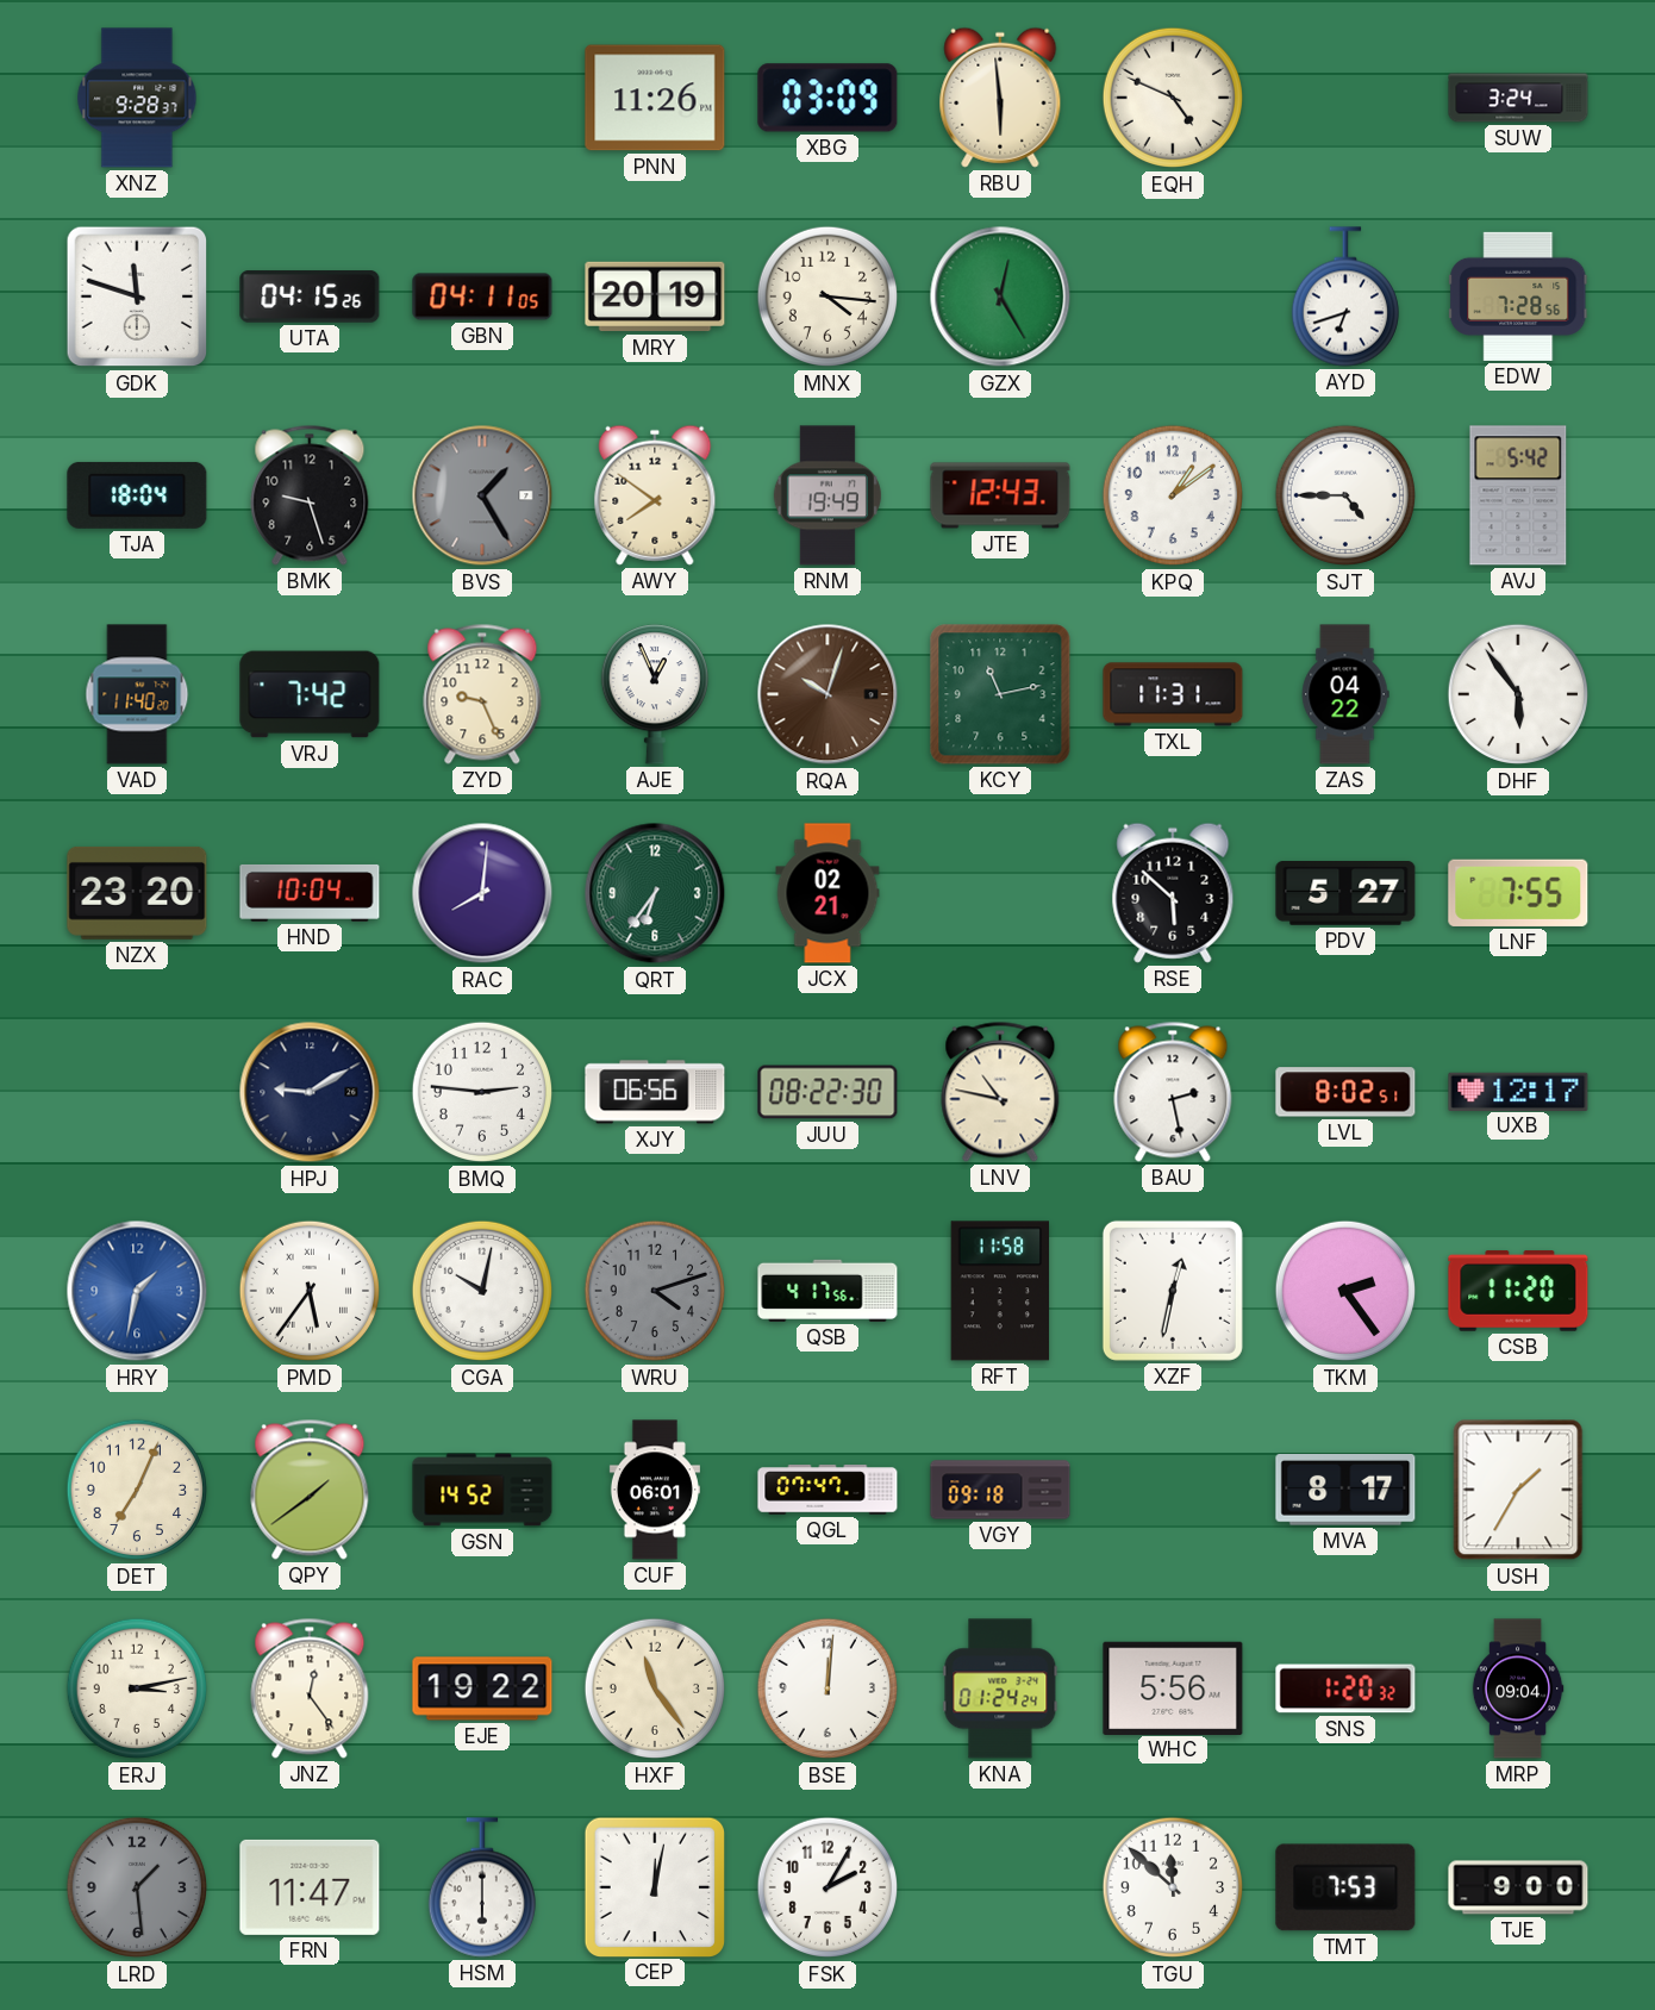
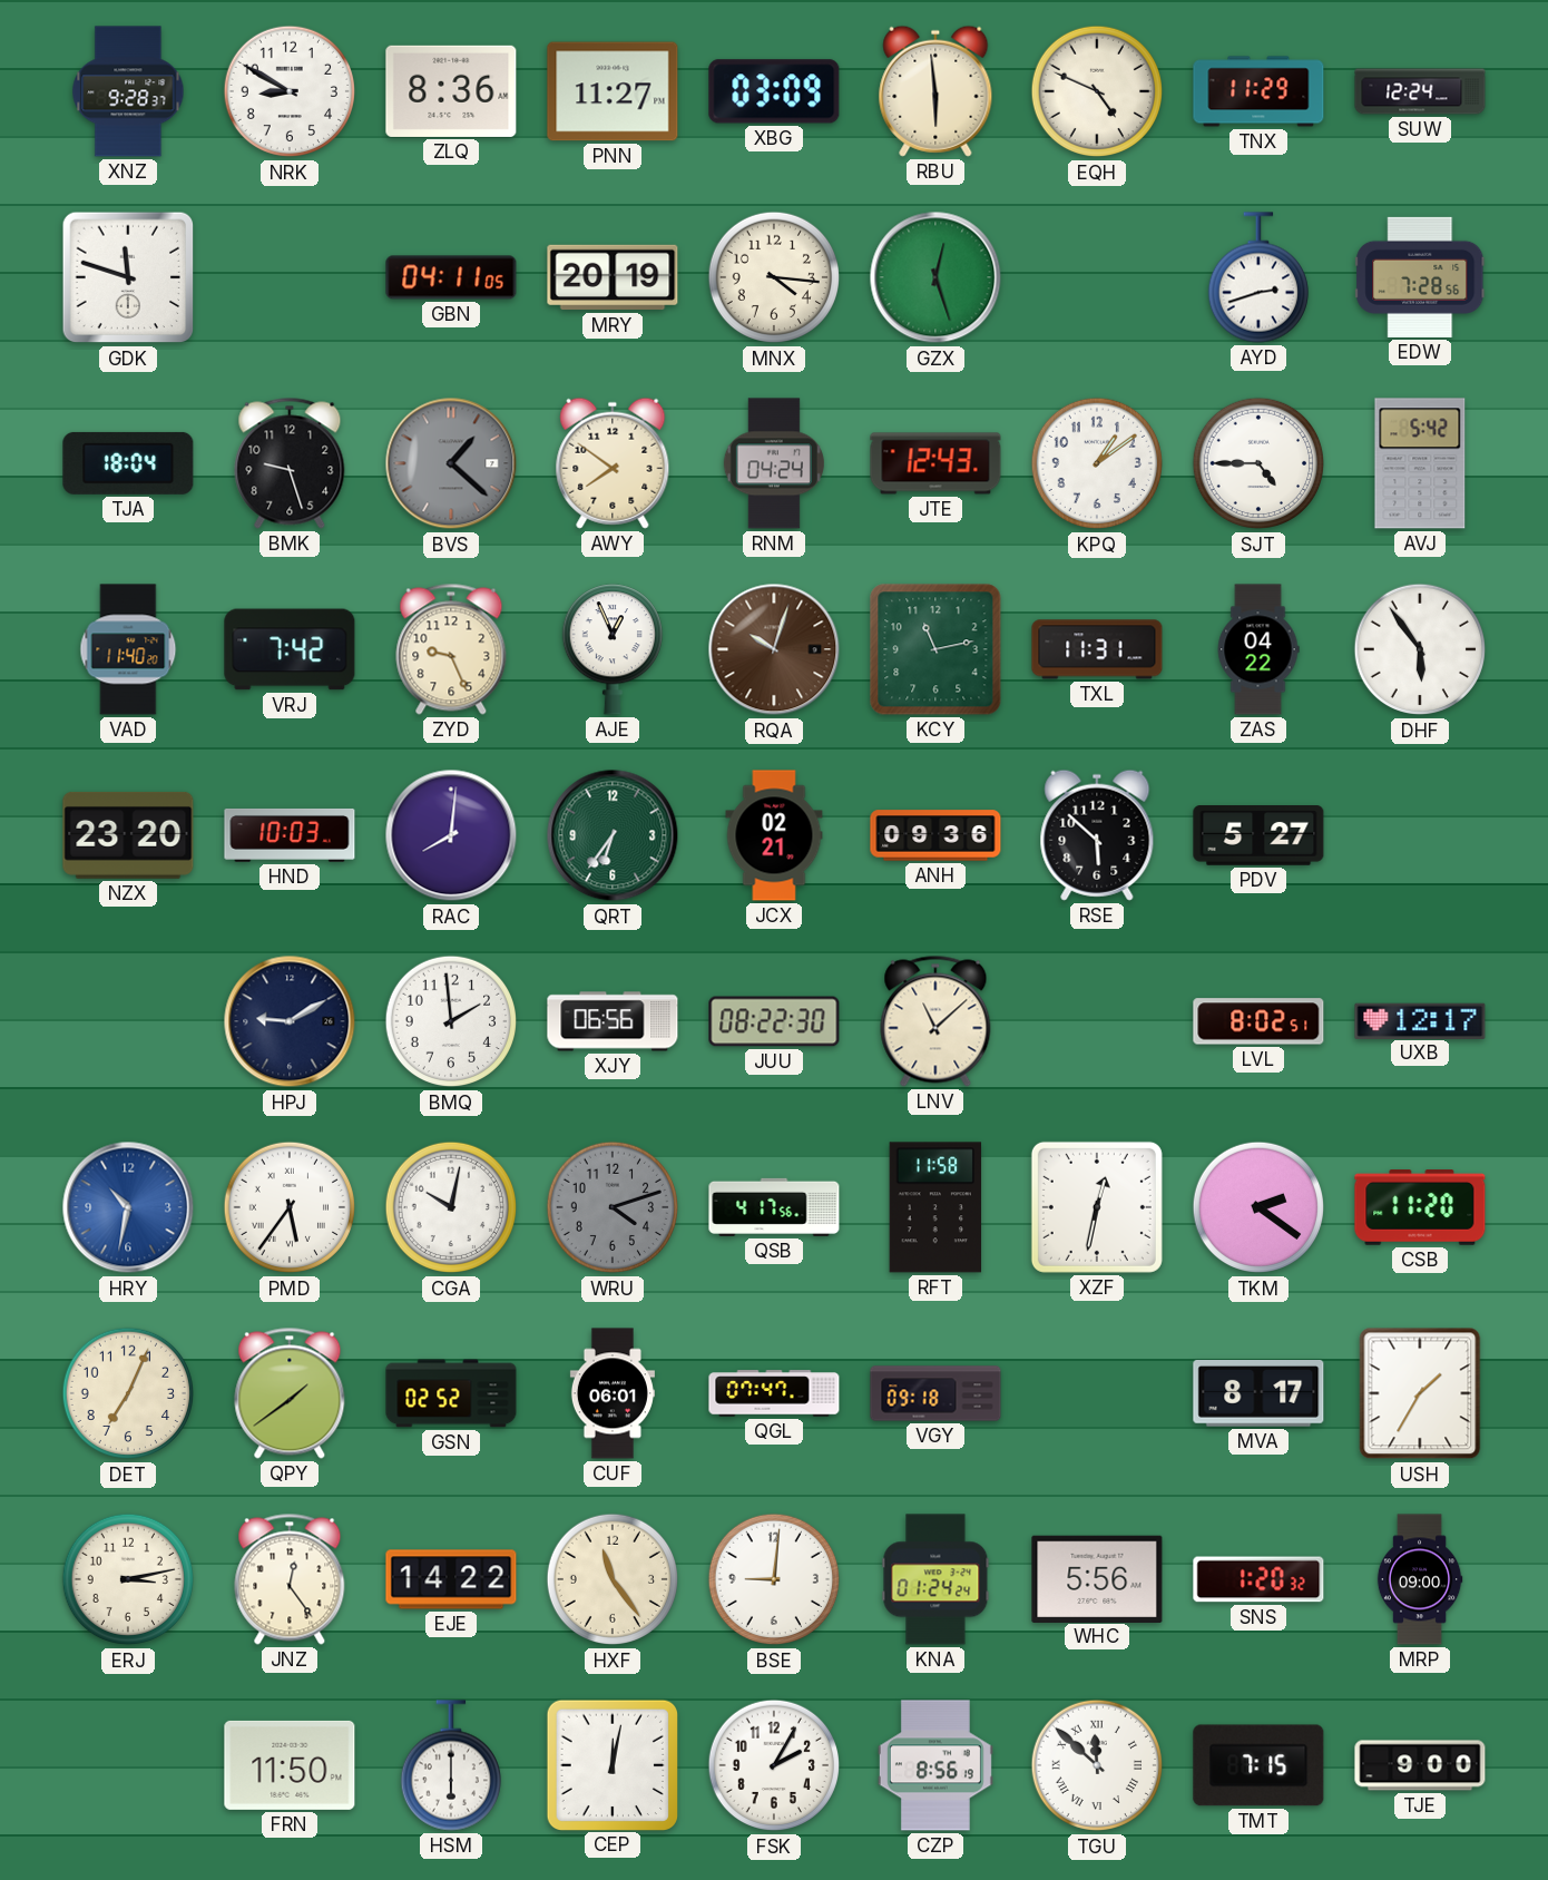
NRK: none -> 8:50
ZLQ: none -> 8:36
PNN: 11:26 -> 11:27
TNX: none -> 11:29
SUW: 3:24 -> 12:24
UTA: 04:15 -> none
GZX: 12:25 -> 12:27
AYD: 6:42 -> 2:42
BVS: 1:25 -> 1:22
RNM: 19:49 -> 04:24
HND: 10:04 -> 10:03
ANH: none -> 09:36
LNF: 7:55 -> none
BMQ: 2:46 -> 1:59
LNV: 10:47 -> 11:08
BAU: 2:28 -> none
HRY: 1:32 -> 10:32
TKM: 2:24 -> 2:21
GSN: 14:52 -> 02:52
EJE: 19:22 -> 14:22
BSE: 12:01 -> 9:01
MRP: 09:04 -> 09:00
LRD: 1:29 -> none
FRN: 11:47 -> 11:50
CZP: none -> 8:56
TGU numerals: Arabic -> Roman
TMT: 7:53 -> 7:15
